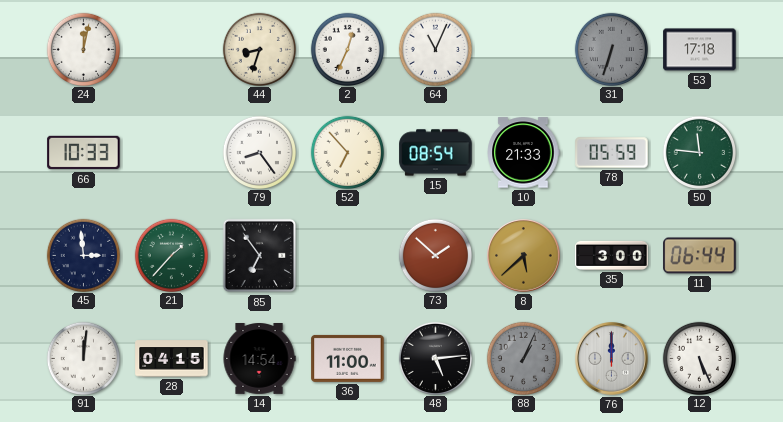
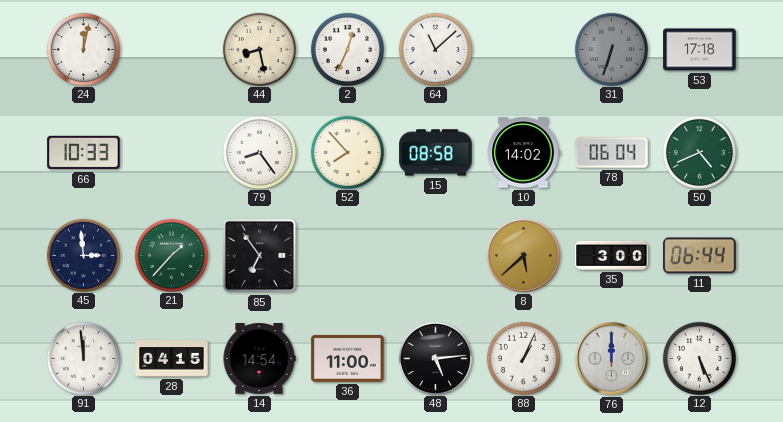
44: 8:33 -> 8:28
64: 11:04 -> 11:08
52: 6:53 -> 7:53
15: 08:54 -> 08:58
10: 21:33 -> 14:02
78: 05:59 -> 06:04
50: 11:46 -> 4:41
73: 1:52 -> none
91: 12:01 -> 11:59
88 dial: grey -> white
